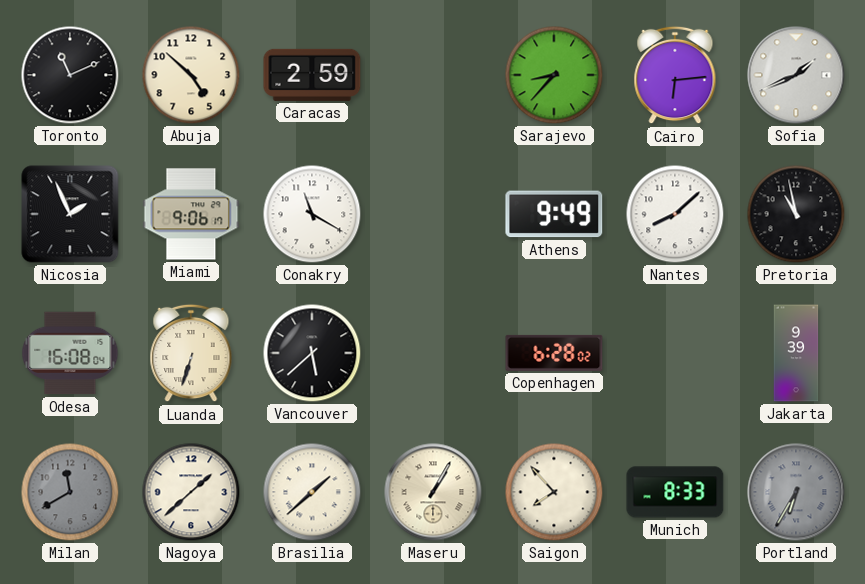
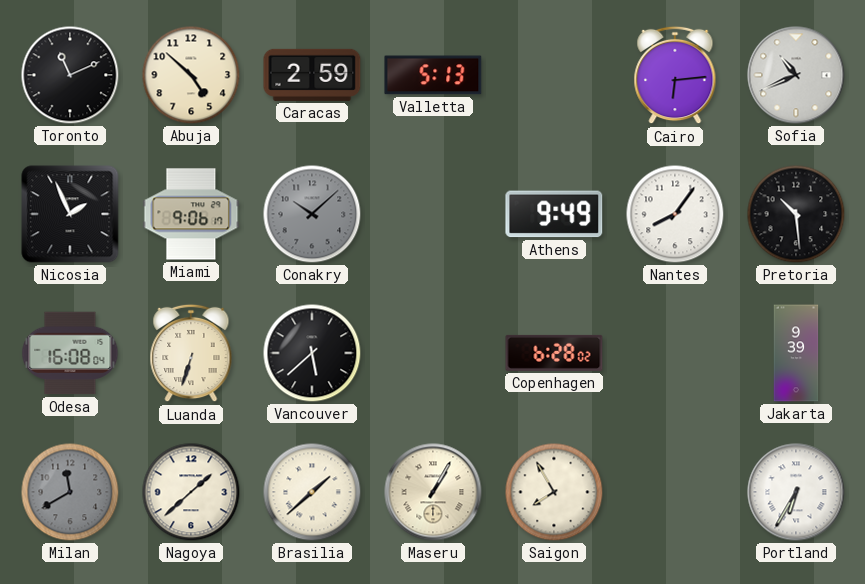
Valletta: none -> 5:13
Sarajevo: 8:37 -> none
Sofia: 1:41 -> 10:41
Conakry: 11:20 -> 10:08
Conakry dial: white -> grey
Nantes: 8:08 -> 8:06
Pretoria: 10:58 -> 10:29
Saigon: 7:53 -> 7:55
Munich: 8:33 -> none
Portland dial: grey -> white
